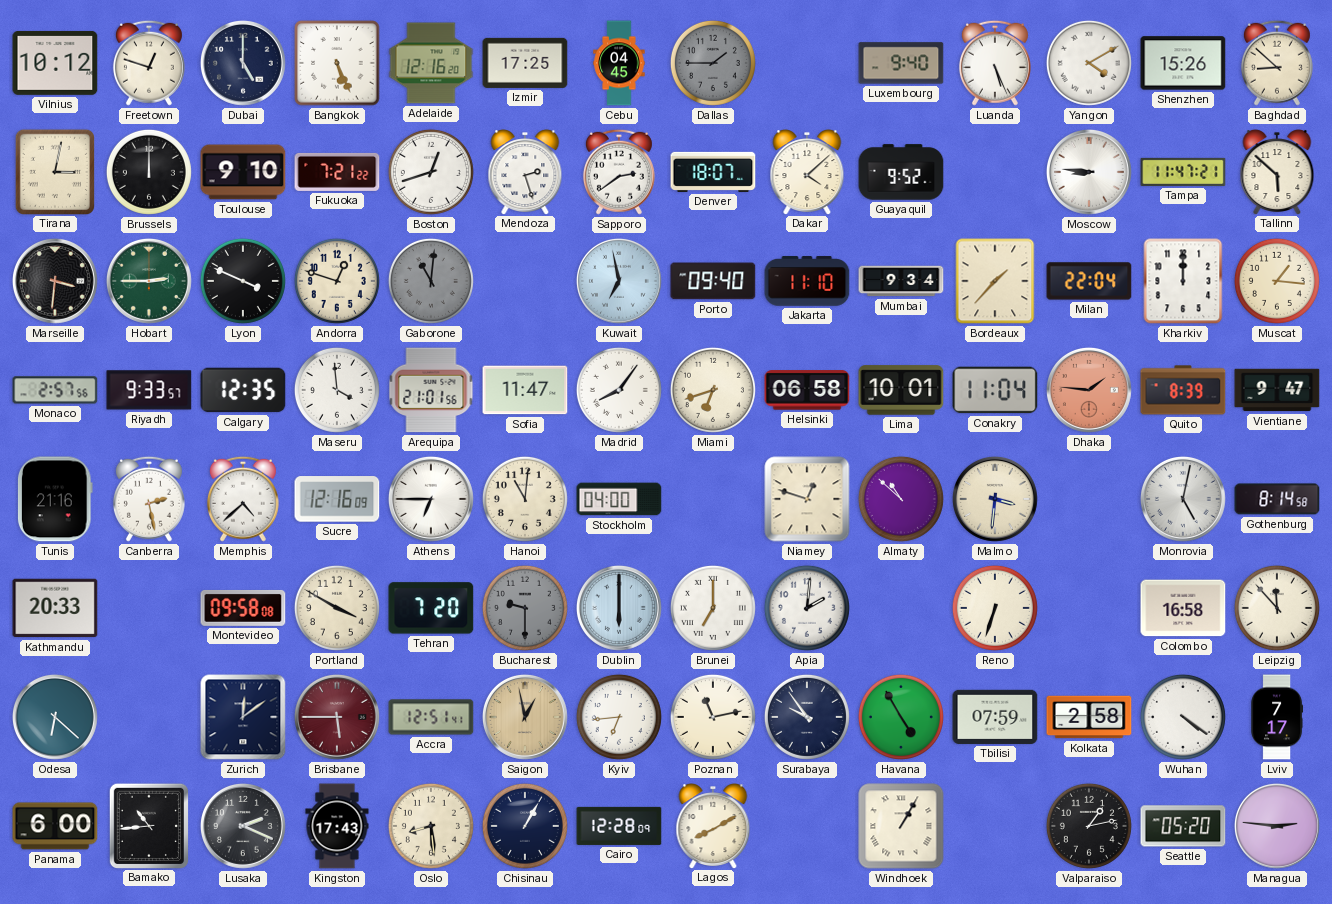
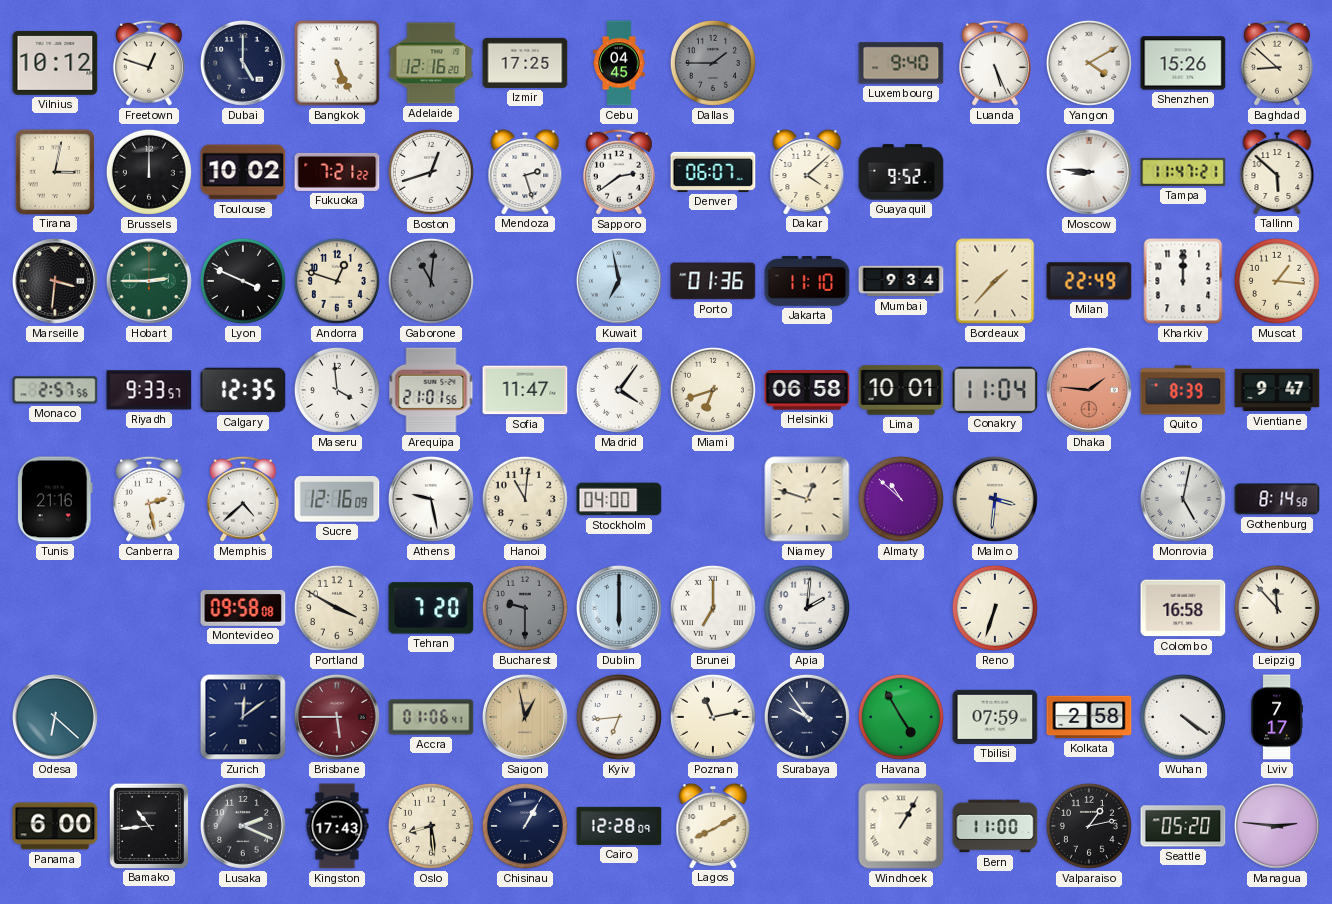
Toulouse: 9:10 -> 10:02
Denver: 18:07 -> 06:07
Porto: 09:40 -> 01:36
Milan: 22:04 -> 22:49
Madrid: 8:06 -> 4:06
Athens: 6:45 -> 9:28
Kathmandu: 20:33 -> none
Accra: 12:51 -> 01:06
Bern: none -> 11:00
